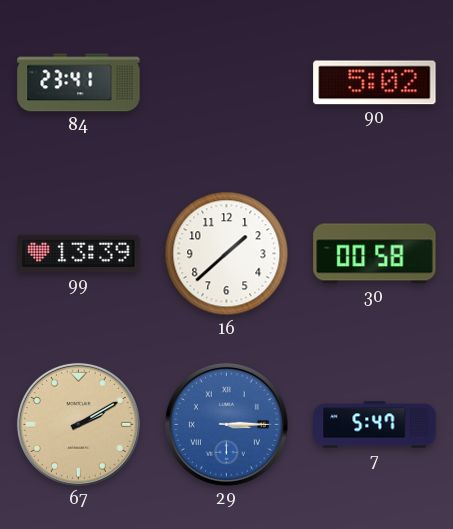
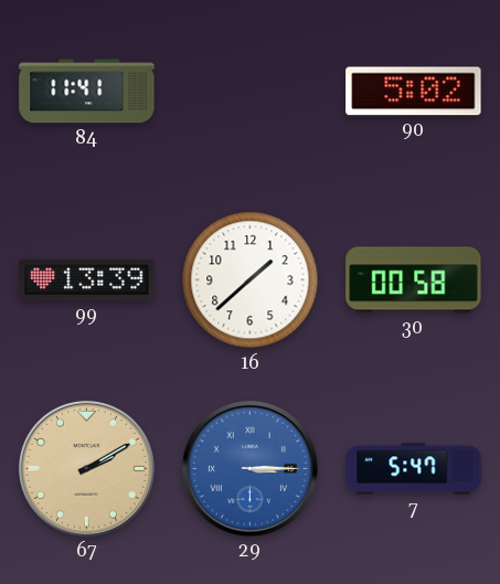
84: 23:41 -> 11:41
